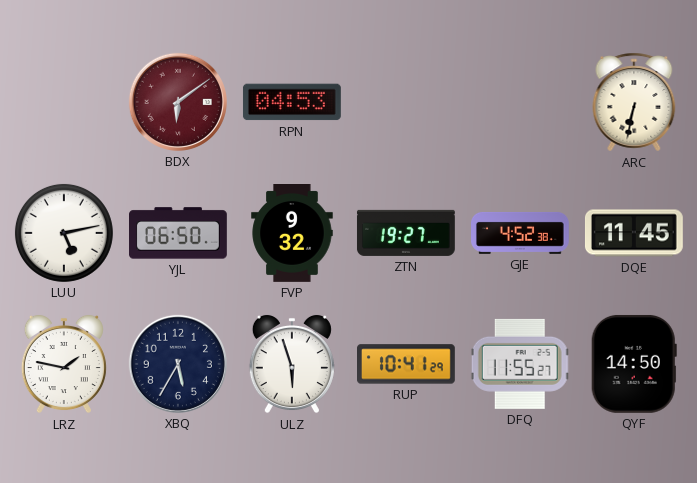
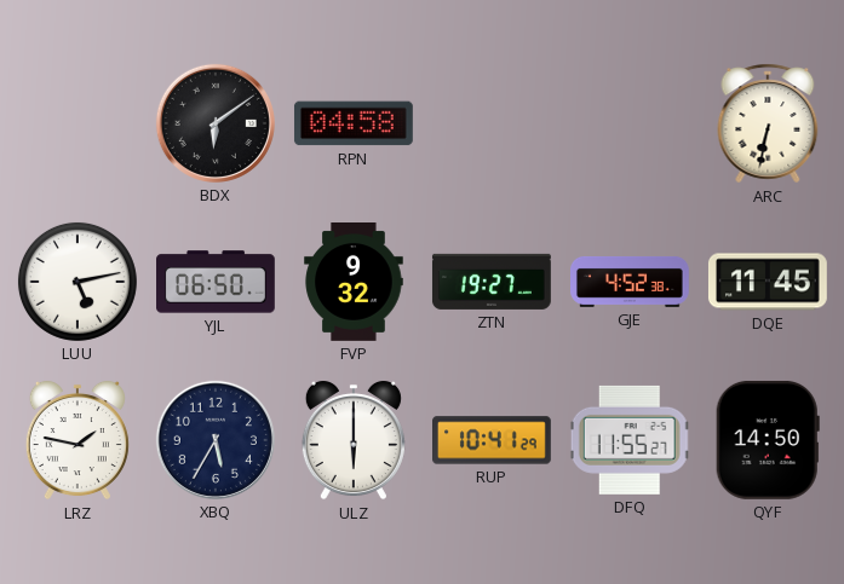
BDX dial: burgundy -> black
RPN: 04:53 -> 04:58
ULZ: 5:57 -> 6:00
